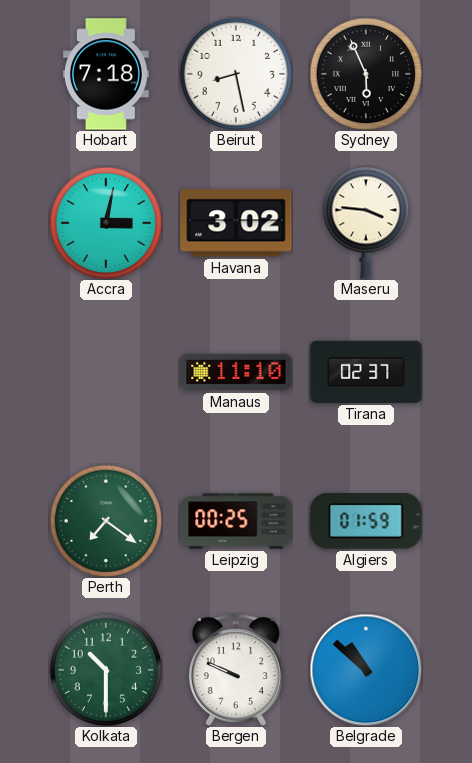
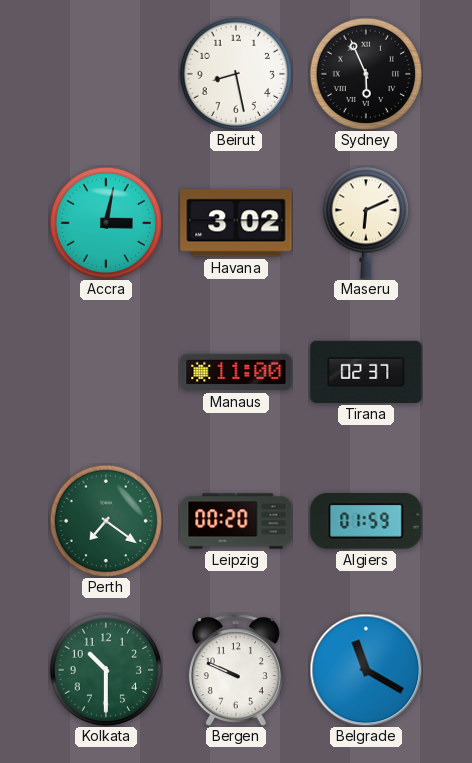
Hobart: 7:18 -> none
Maseru: 3:46 -> 6:11
Manaus: 11:10 -> 11:00
Leipzig: 00:25 -> 00:20
Belgrade: 10:52 -> 11:20
